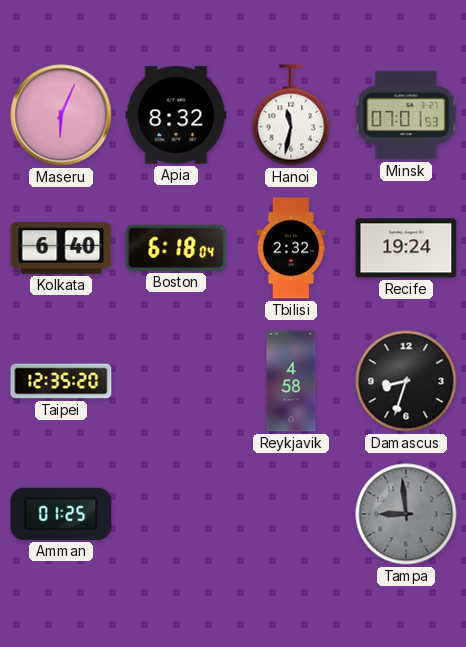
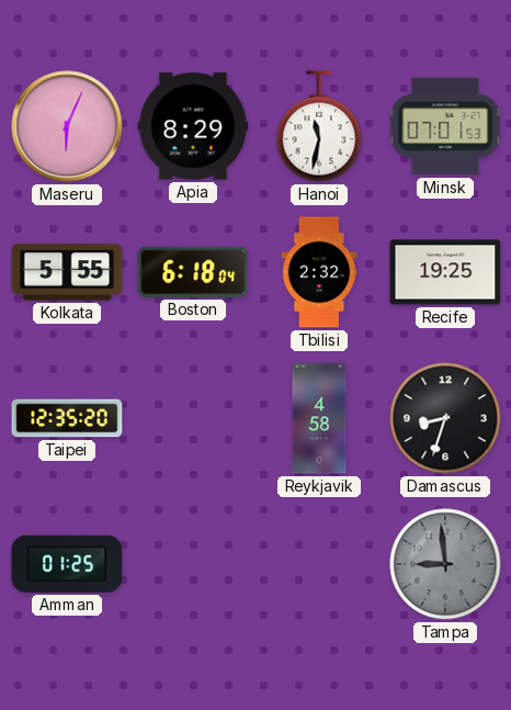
Apia: 8:32 -> 8:29
Kolkata: 6:40 -> 5:55
Recife: 19:24 -> 19:25
